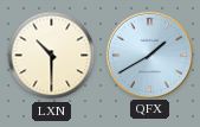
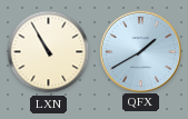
LXN: 10:30 -> 10:55
